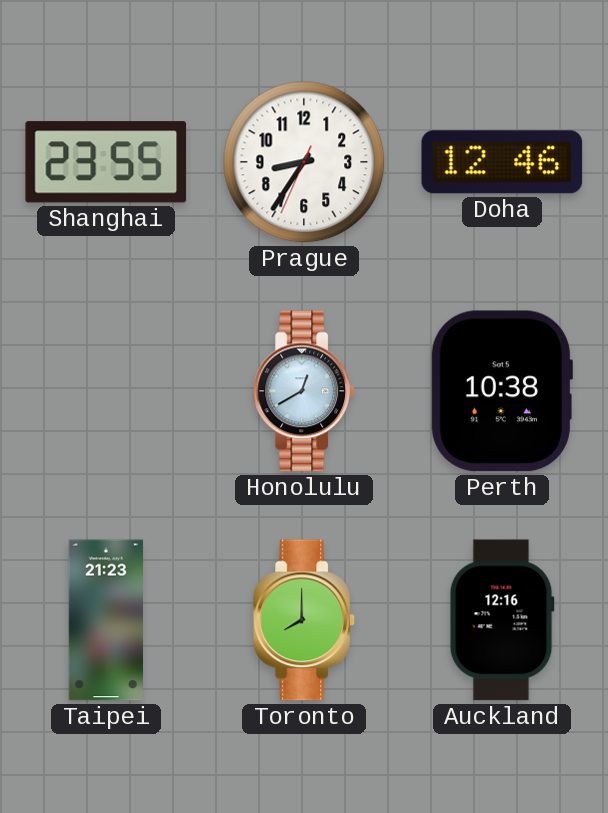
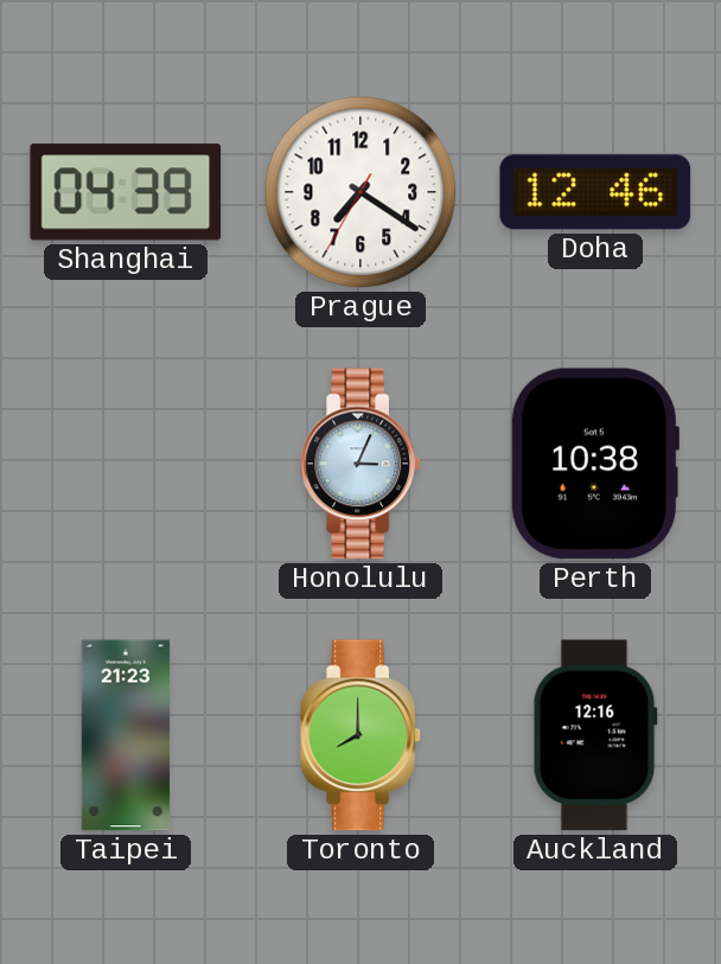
Shanghai: 23:55 -> 04:39
Prague: 8:35 -> 7:20
Honolulu: 12:40 -> 3:04
